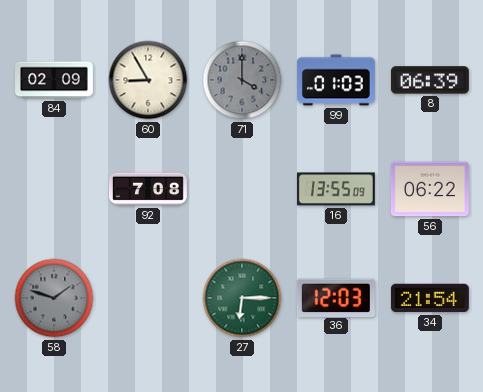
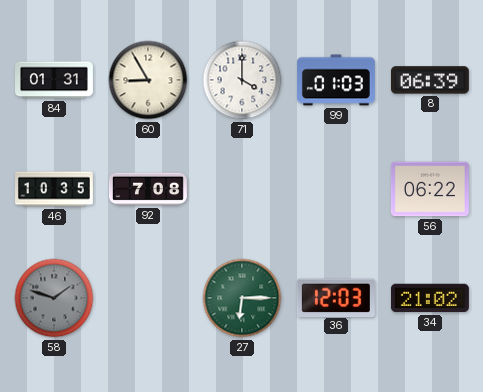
84: 02:09 -> 01:31
71 dial: grey -> white
46: none -> 10:35
16: 13:55 -> none
34: 21:54 -> 21:02
